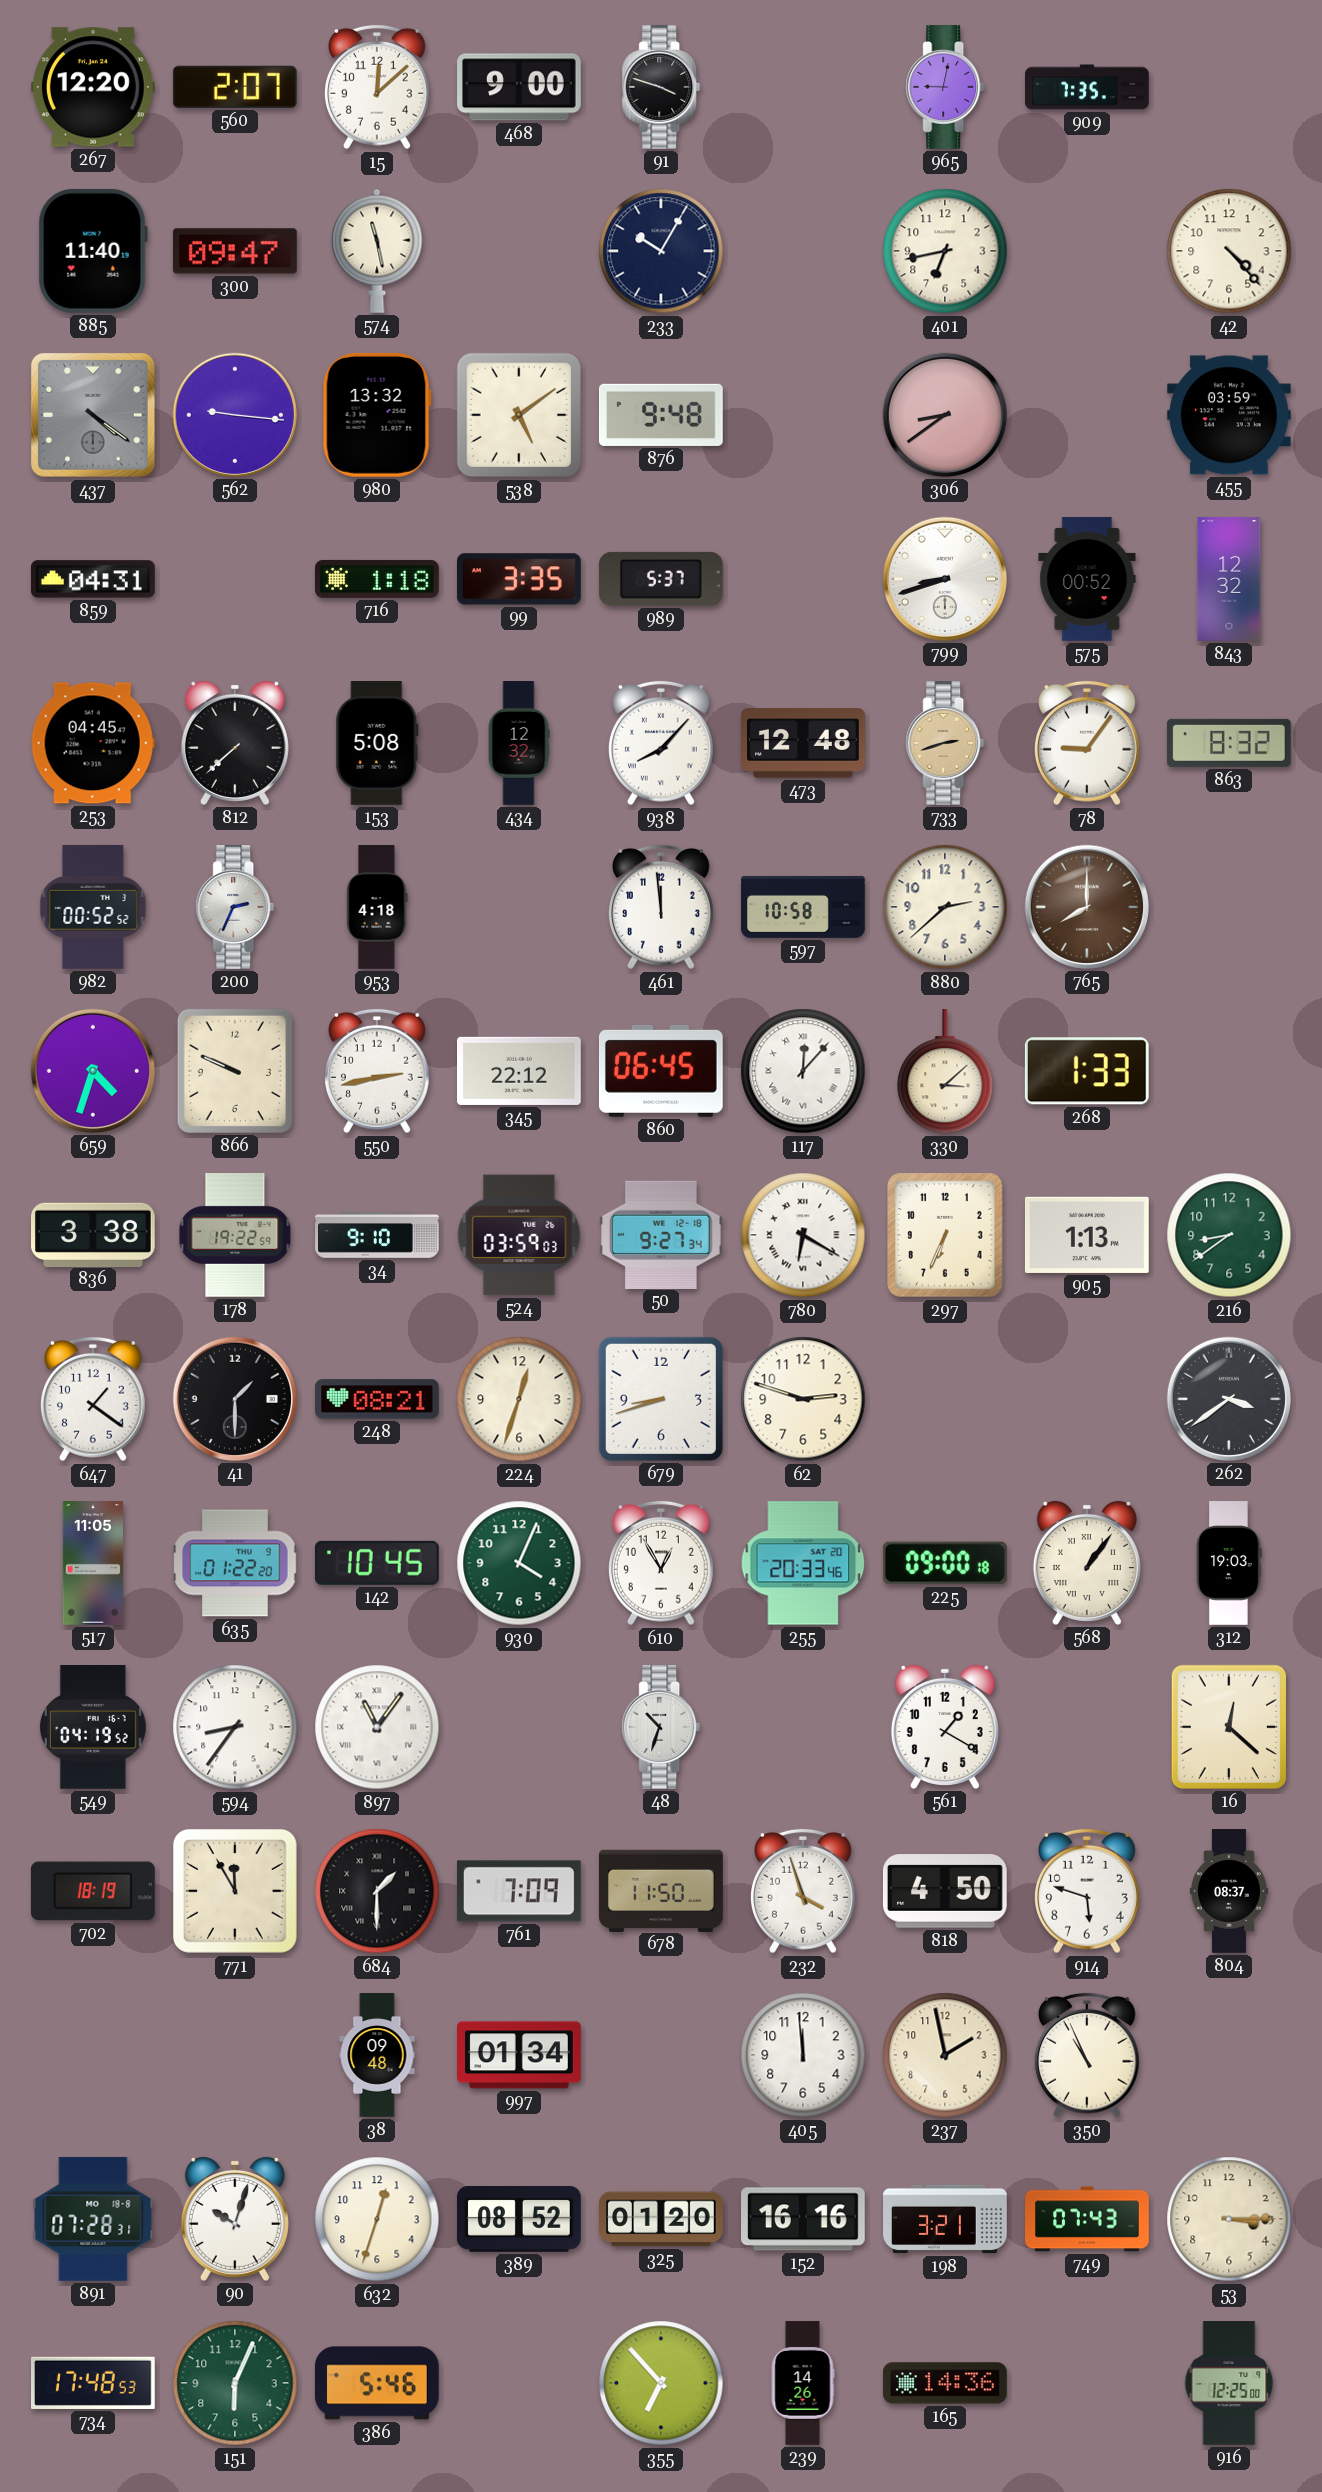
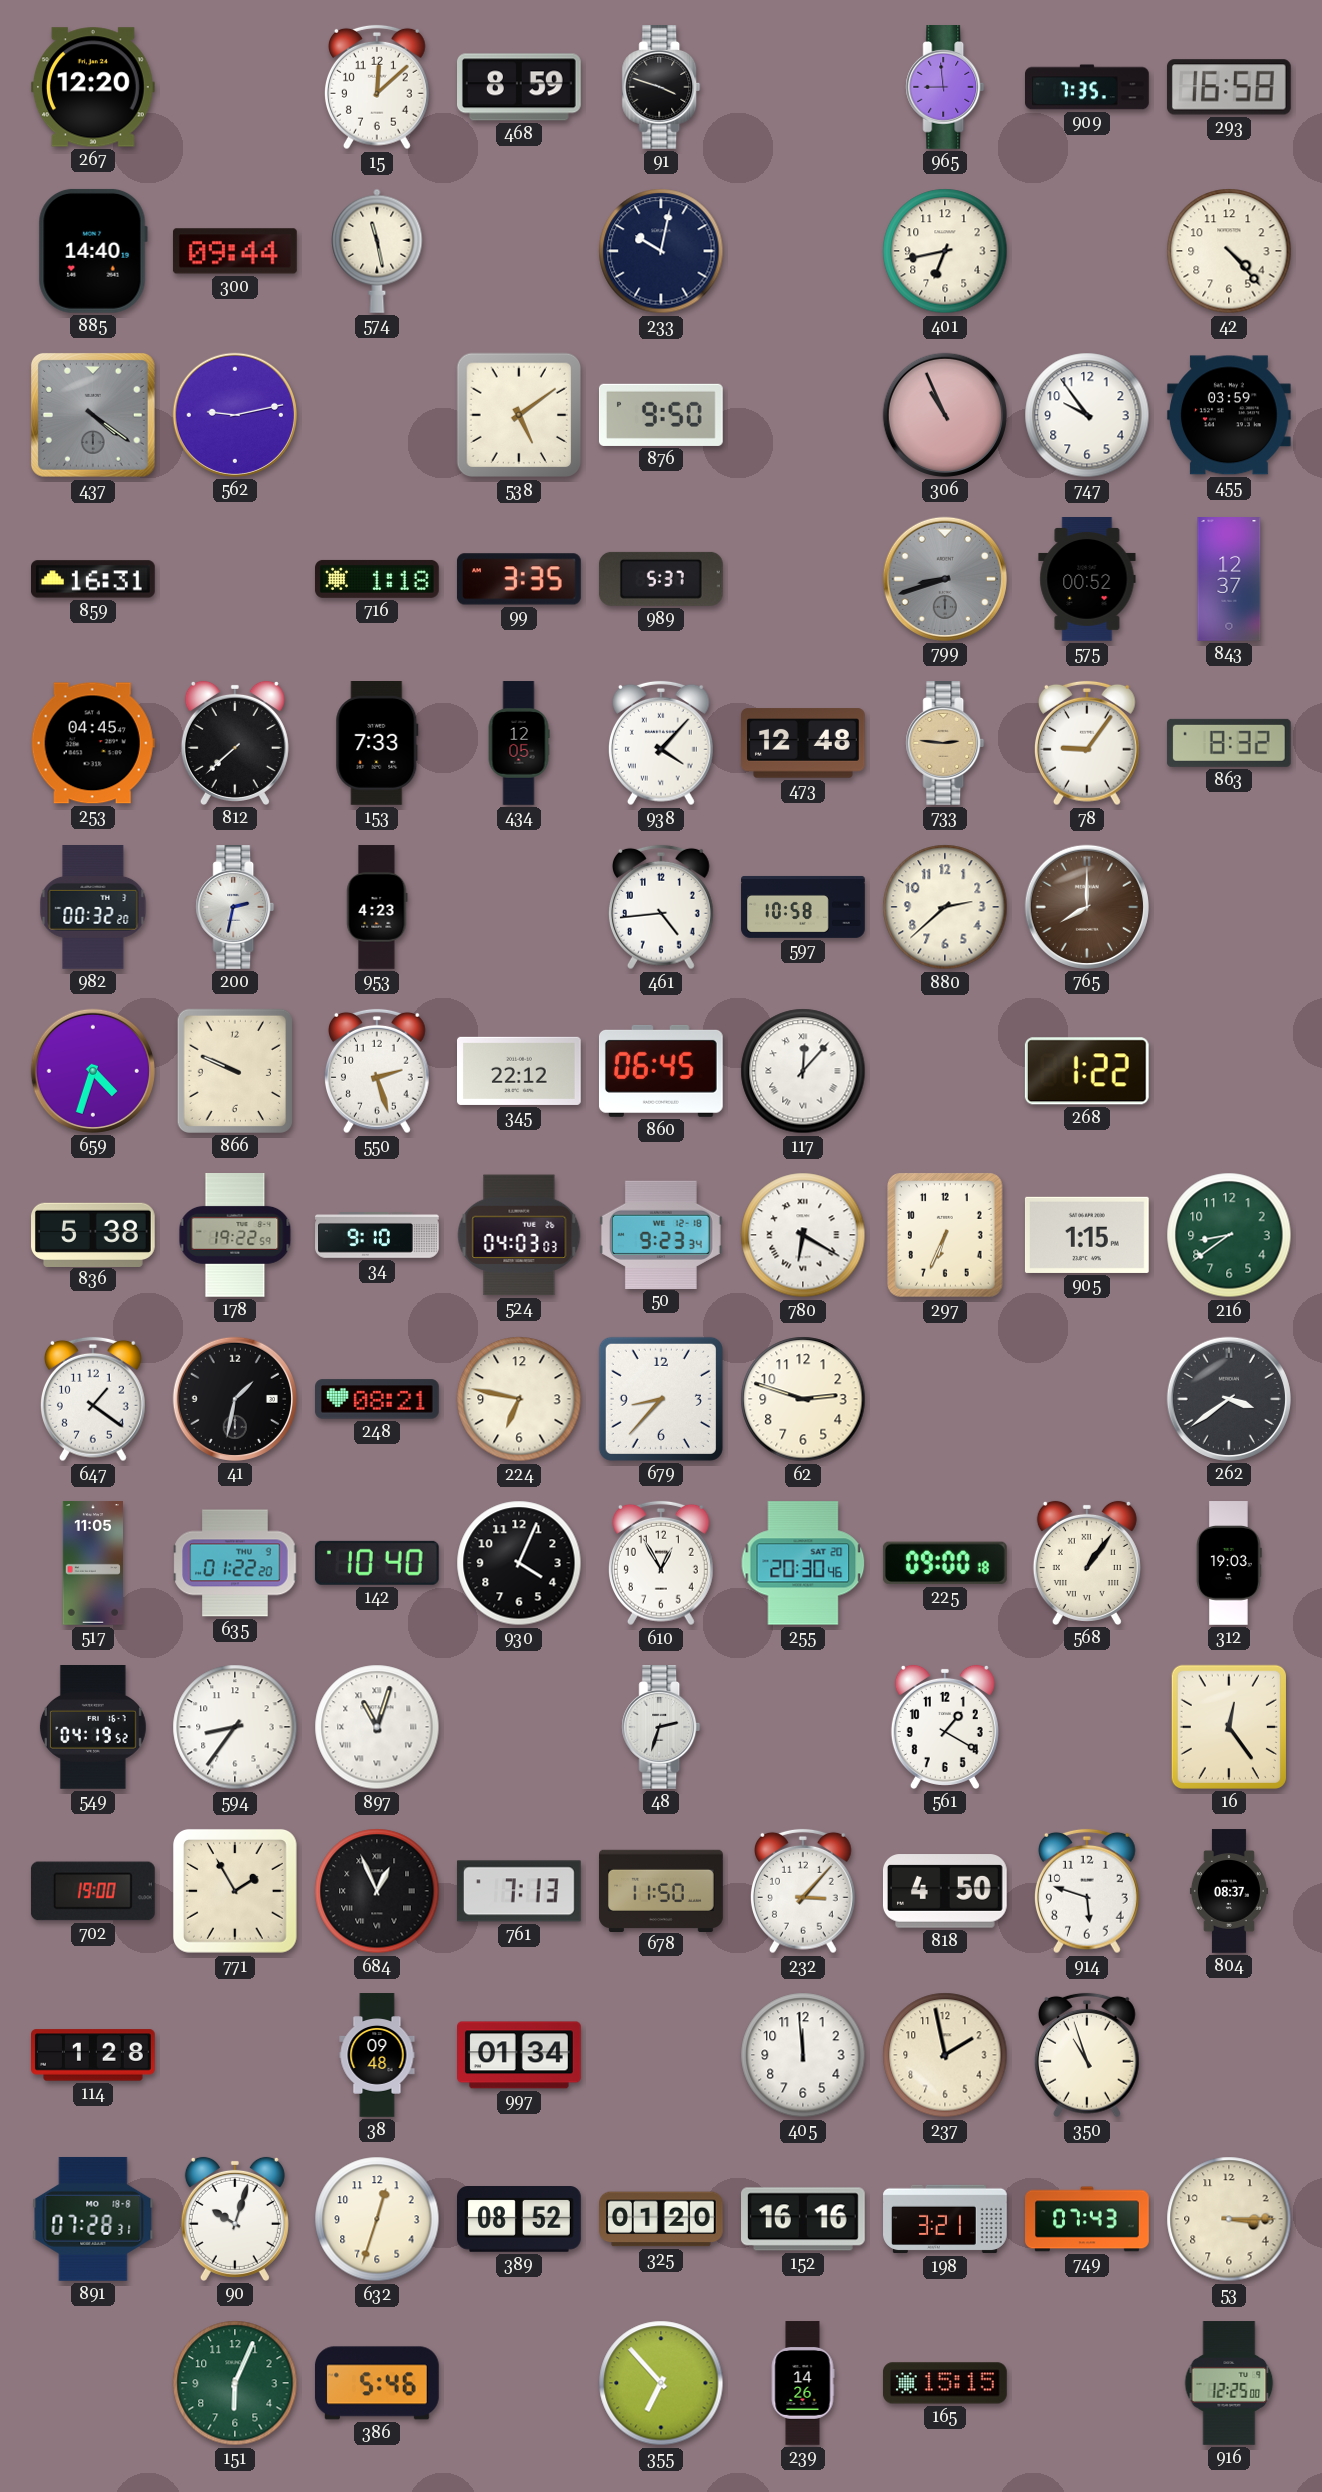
560: 2:07 -> none
468: 9:00 -> 8:59
965: 9:02 -> 8:59
293: none -> 16:58
885: 11:40 -> 14:40
300: 09:47 -> 09:44
233: 10:05 -> 10:02
562: 9:16 -> 9:13
980: 13:32 -> none
876: 9:48 -> 9:50
306: 8:39 -> 10:56
747: none -> 9:54
859: 04:31 -> 16:31
799 dial: white -> grey
843: 12:32 -> 12:37
153: 5:08 -> 7:33
434: 12:32 -> 12:05
938: 8:07 -> 4:07
733: 2:42 -> 2:46
982: 00:52 -> 00:32
200: 2:34 -> 2:32
953: 4:18 -> 4:23
461: 11:59 -> 4:44
550: 2:43 -> 2:27
330: 3:08 -> none
268: 1:33 -> 1:22
836: 3:38 -> 5:38
524: 03:59 -> 04:03
50: 9:27 -> 9:23
905: 1:13 -> 1:15
41: 1:30 -> 1:32
224: 12:33 -> 6:47
679: 8:42 -> 8:37
142: 10:45 -> 10:40
930 dial: green -> black
255: 20:33 -> 20:30
897: 11:06 -> 11:03
48: 10:33 -> 2:33
16: 12:22 -> 12:24
702: 18:19 -> 19:00
771: 11:55 -> 1:55
684: 1:30 -> 12:56
761: 7:09 -> 7:13
232: 3:57 -> 3:07
114: none -> 1:28
350: 10:56 -> 10:57
734: 17:48 -> none
165: 14:36 -> 15:15
